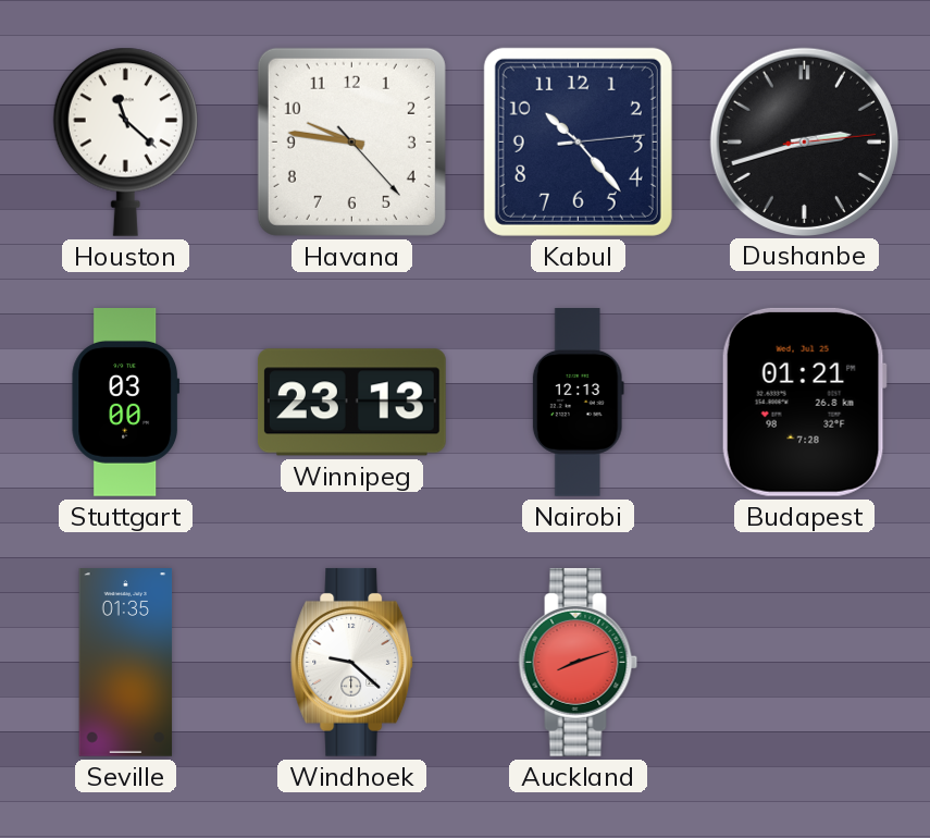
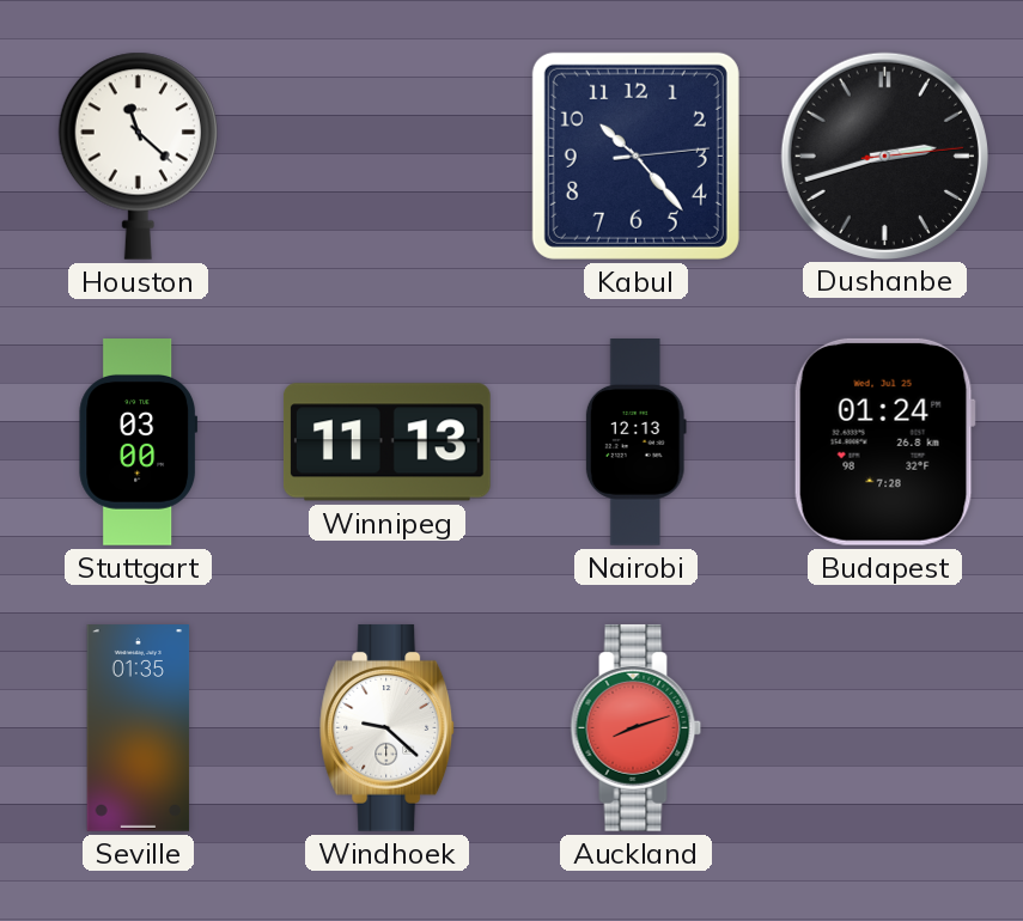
Havana: 9:46 -> none
Winnipeg: 23:13 -> 11:13
Budapest: 01:21 -> 01:24
